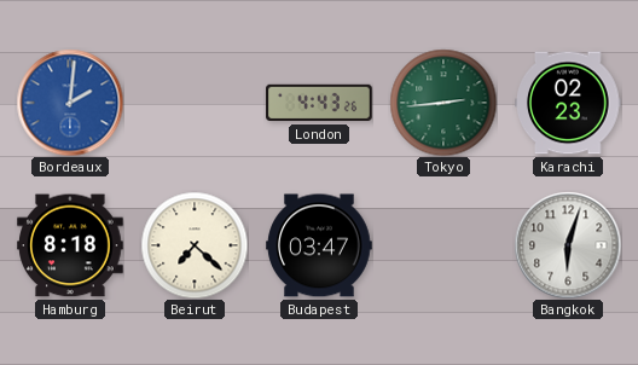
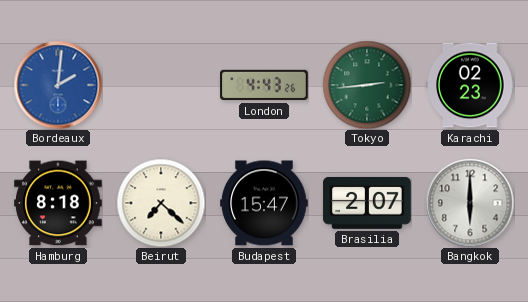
Budapest: 03:47 -> 15:47
Brasilia: none -> 2:07
Bangkok: 6:03 -> 6:00
